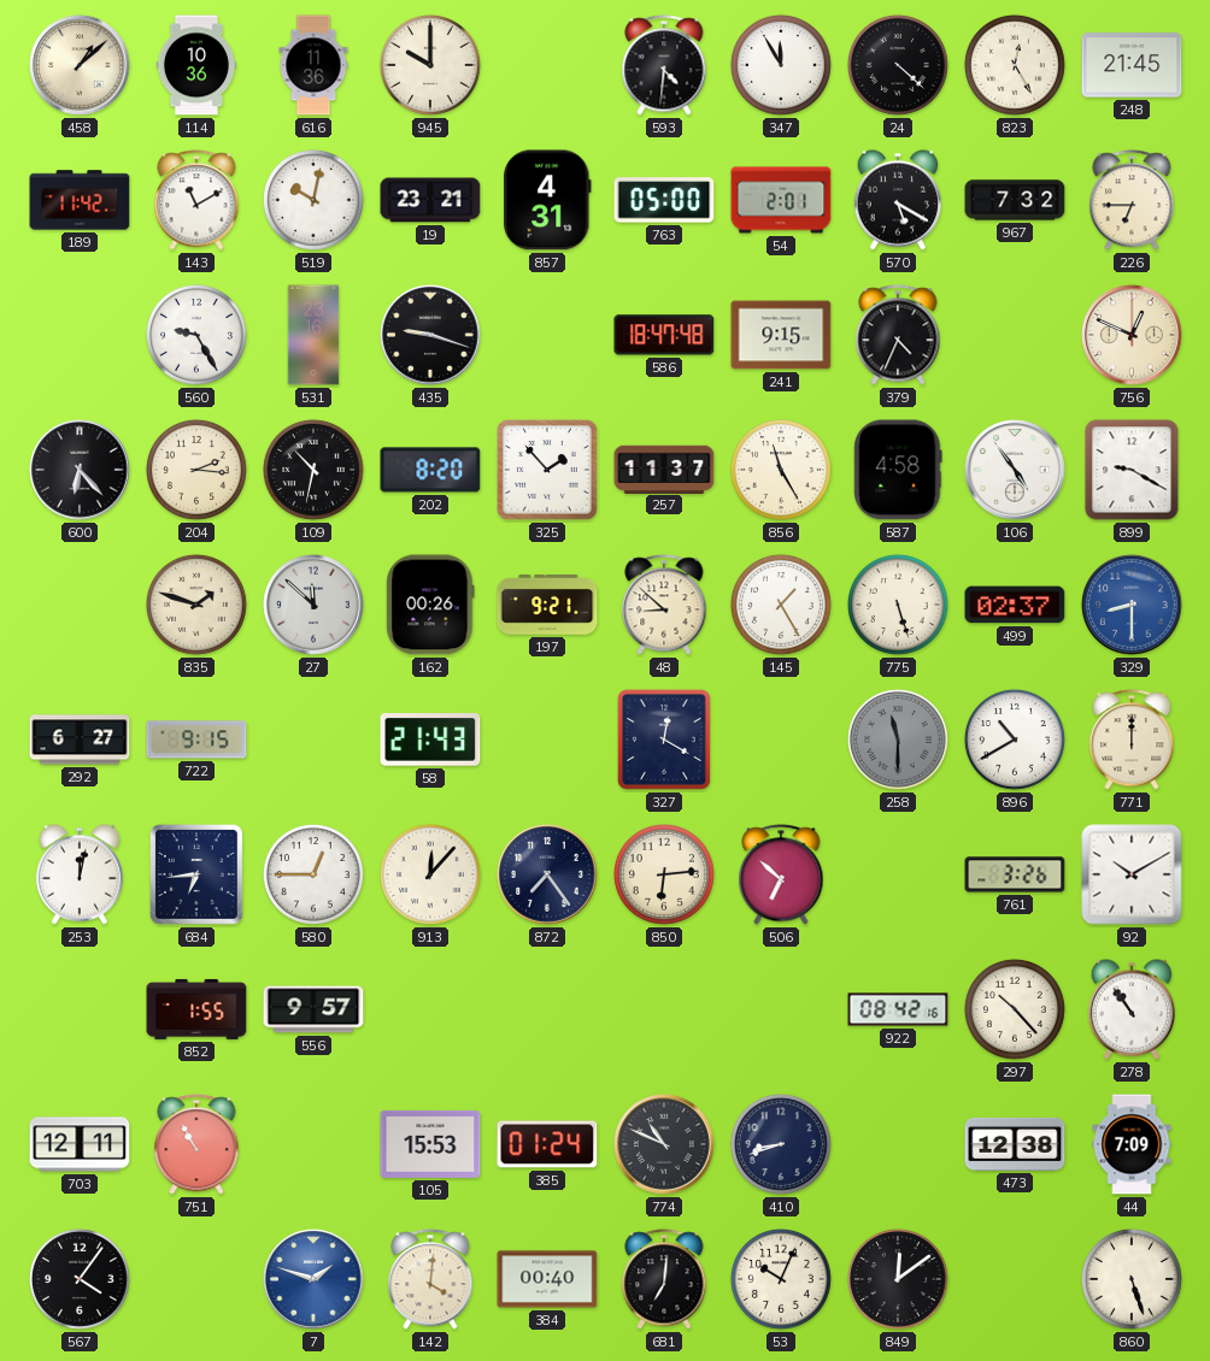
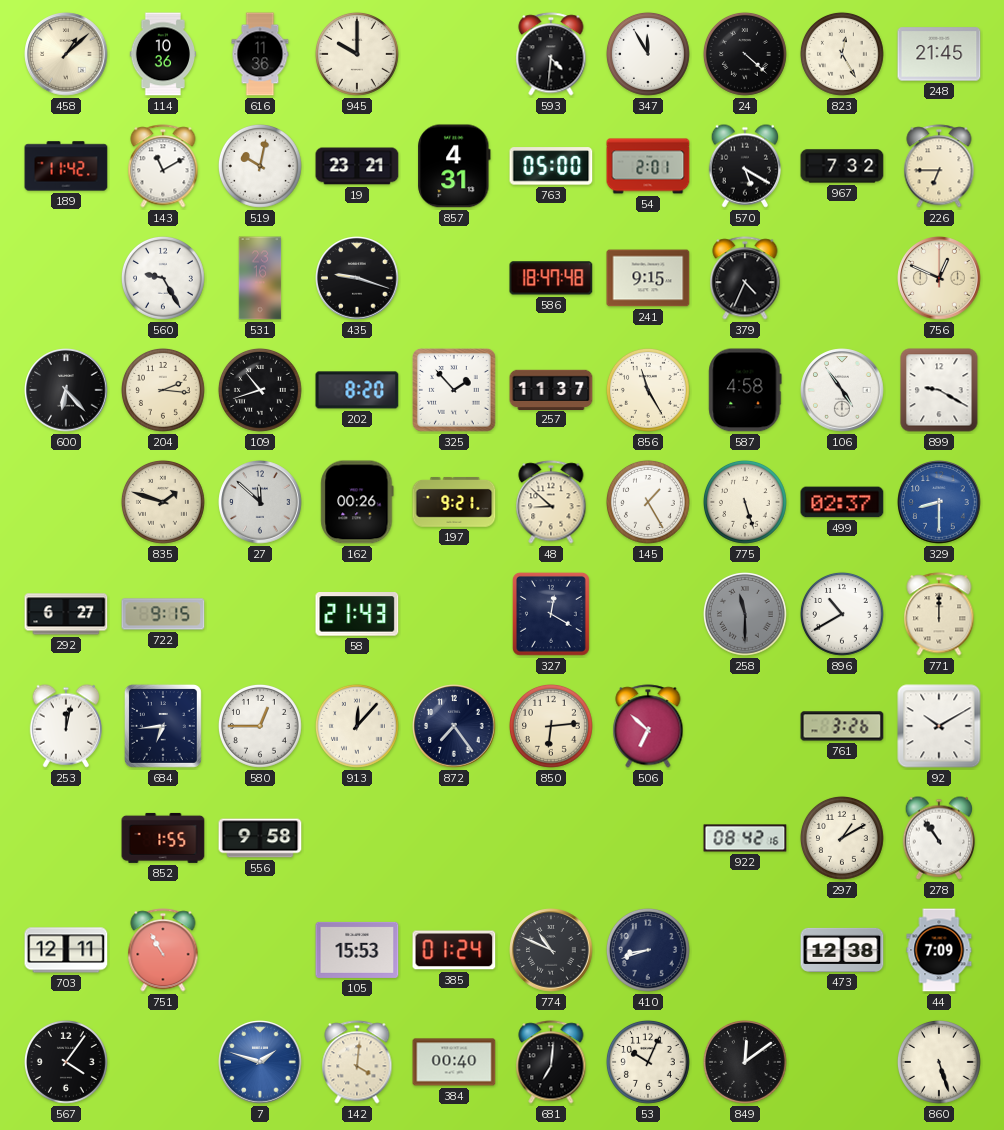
109: 10:32 -> 10:42
556: 9:57 -> 9:58
297: 10:23 -> 1:10
